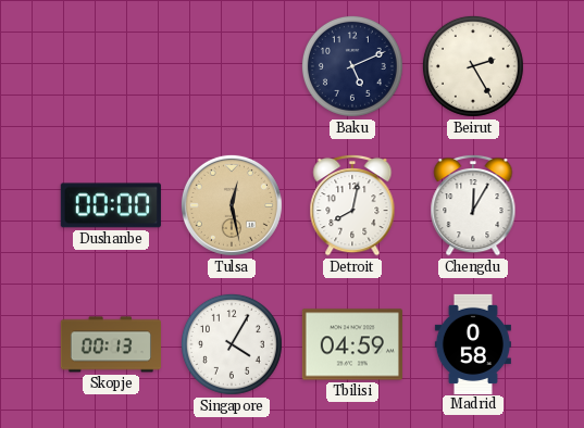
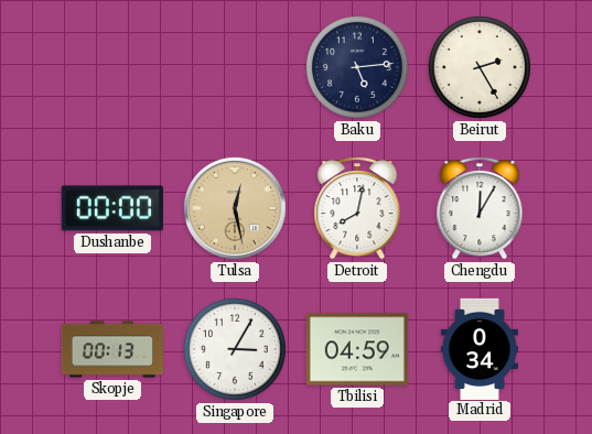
Baku: 5:11 -> 5:14
Singapore: 4:05 -> 3:05
Madrid: 0:58 -> 0:34
